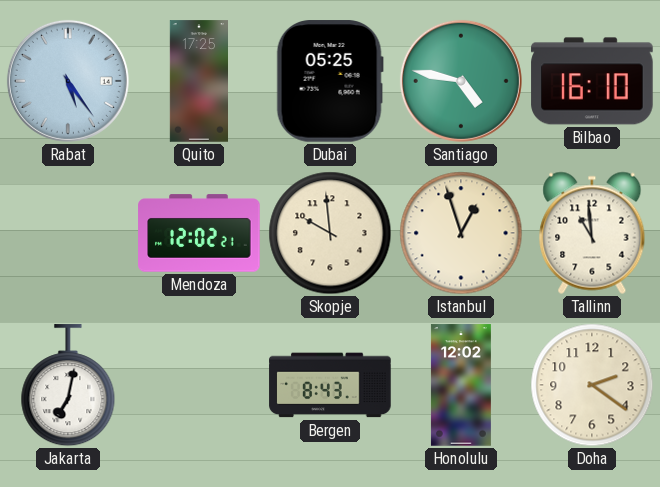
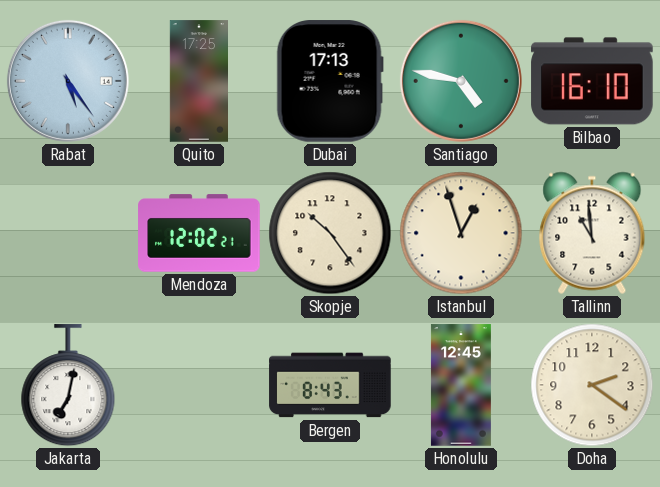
Dubai: 05:25 -> 17:13
Skopje: 9:59 -> 10:24
Honolulu: 12:02 -> 12:45
